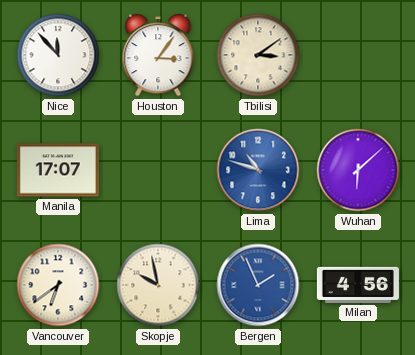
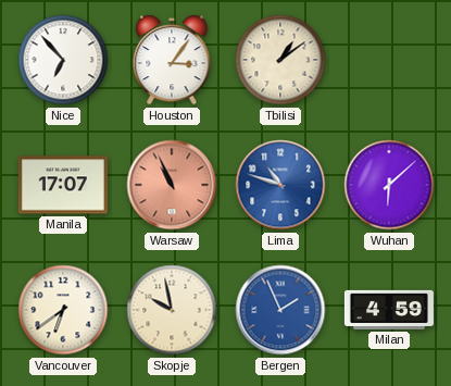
Nice: 11:53 -> 6:53
Tbilisi: 3:09 -> 1:09
Warsaw: none -> 10:56
Milan: 4:56 -> 4:59
